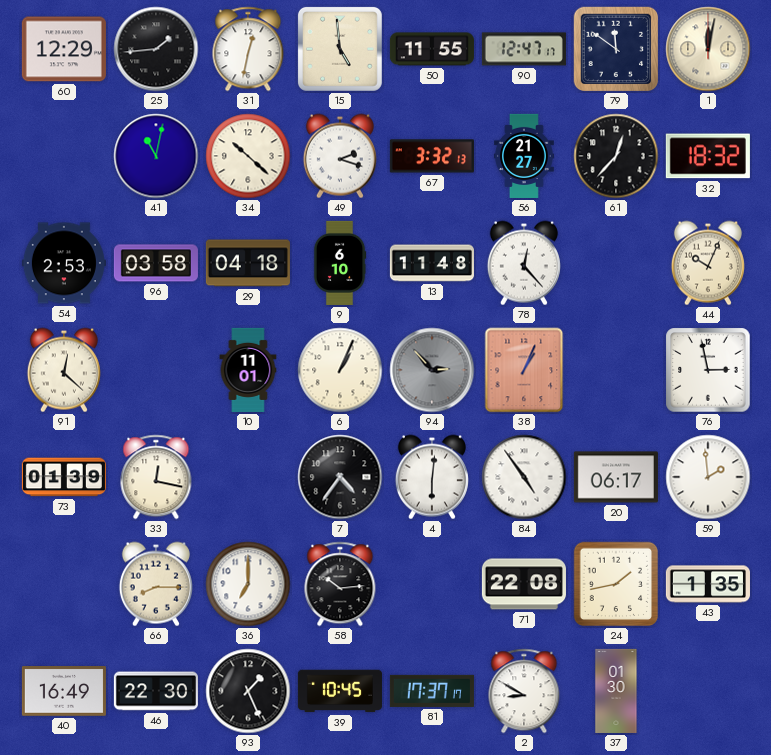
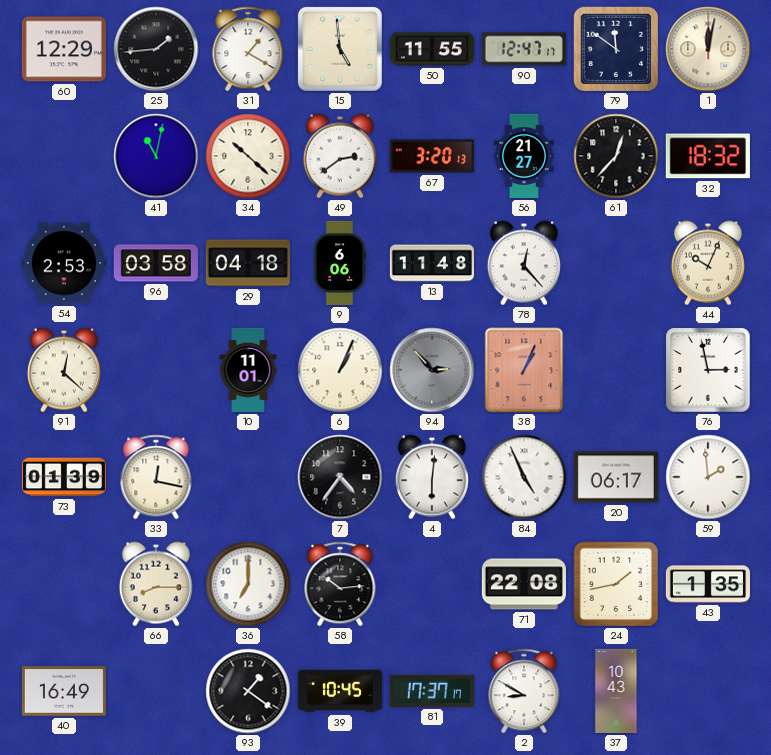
31: 12:32 -> 1:20
49: 2:18 -> 2:39
67: 3:32 -> 3:20
9: 6:10 -> 6:06
84: 4:54 -> 4:56
46: 22:30 -> none
93: 1:26 -> 1:21
37: 01:30 -> 10:43
